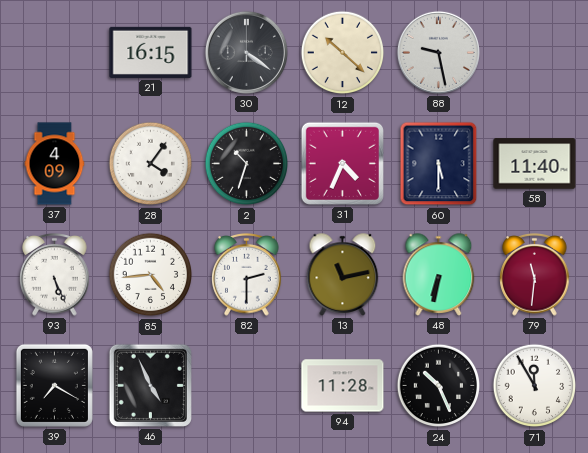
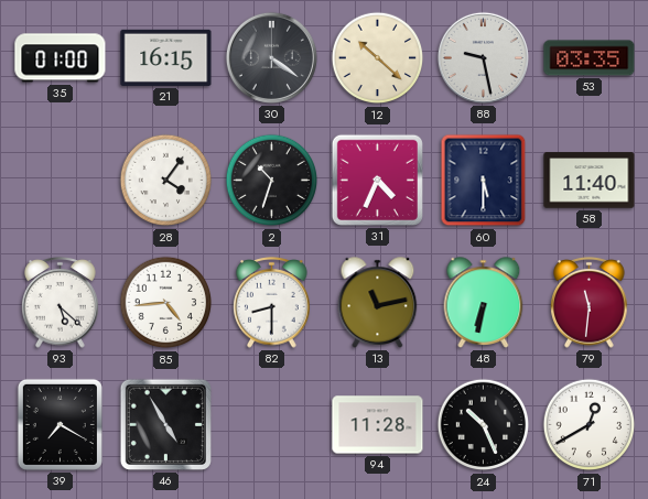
35: none -> 01:00
53: none -> 03:35
37: 4:09 -> none
93: 5:26 -> 5:22
82: 2:30 -> 8:30
46: 4:56 -> 4:55
71: 11:55 -> 12:40
